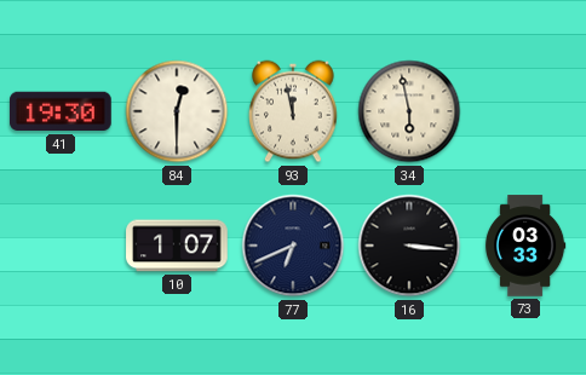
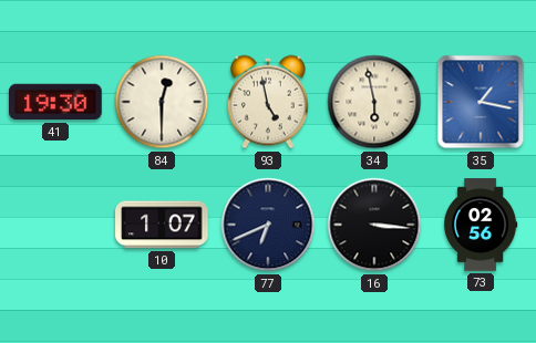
93: 11:58 -> 4:58
35: none -> 1:17
73: 03:33 -> 02:56
